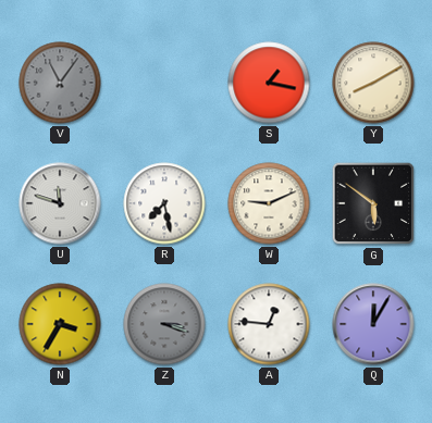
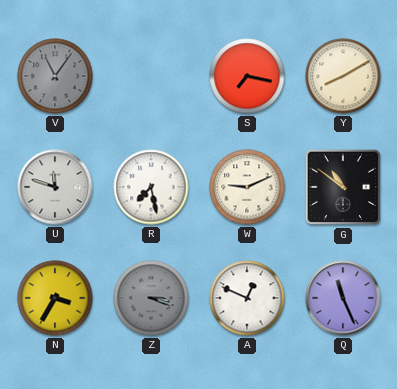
S: 1:17 -> 7:17
G: 5:51 -> 10:51
A: 12:46 -> 12:49
Q: 12:05 -> 11:26
